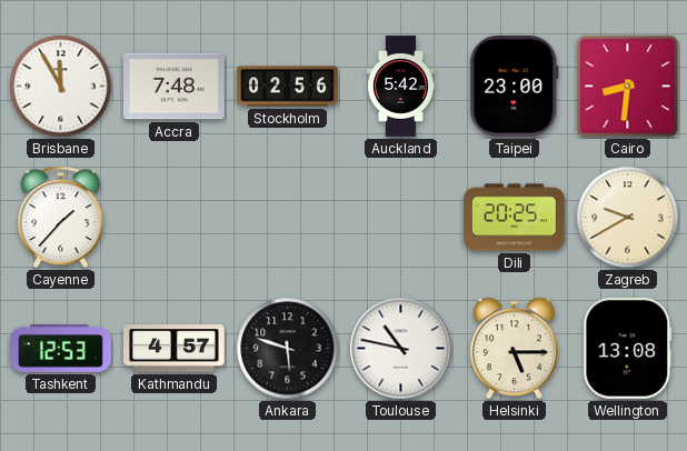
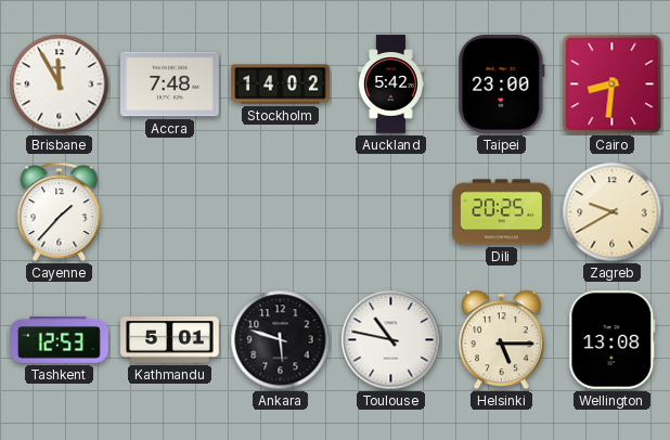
Stockholm: 02:56 -> 14:02
Kathmandu: 4:57 -> 5:01
